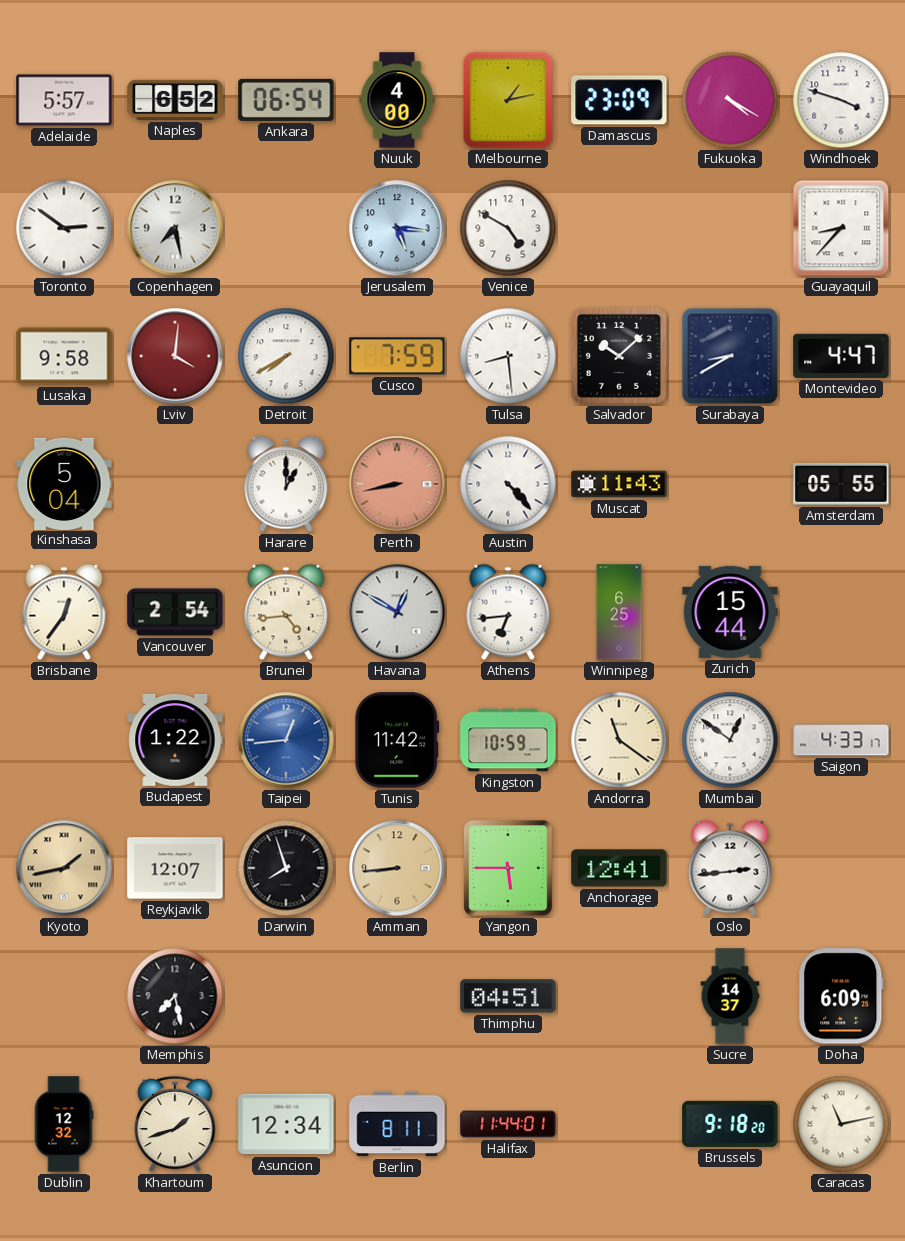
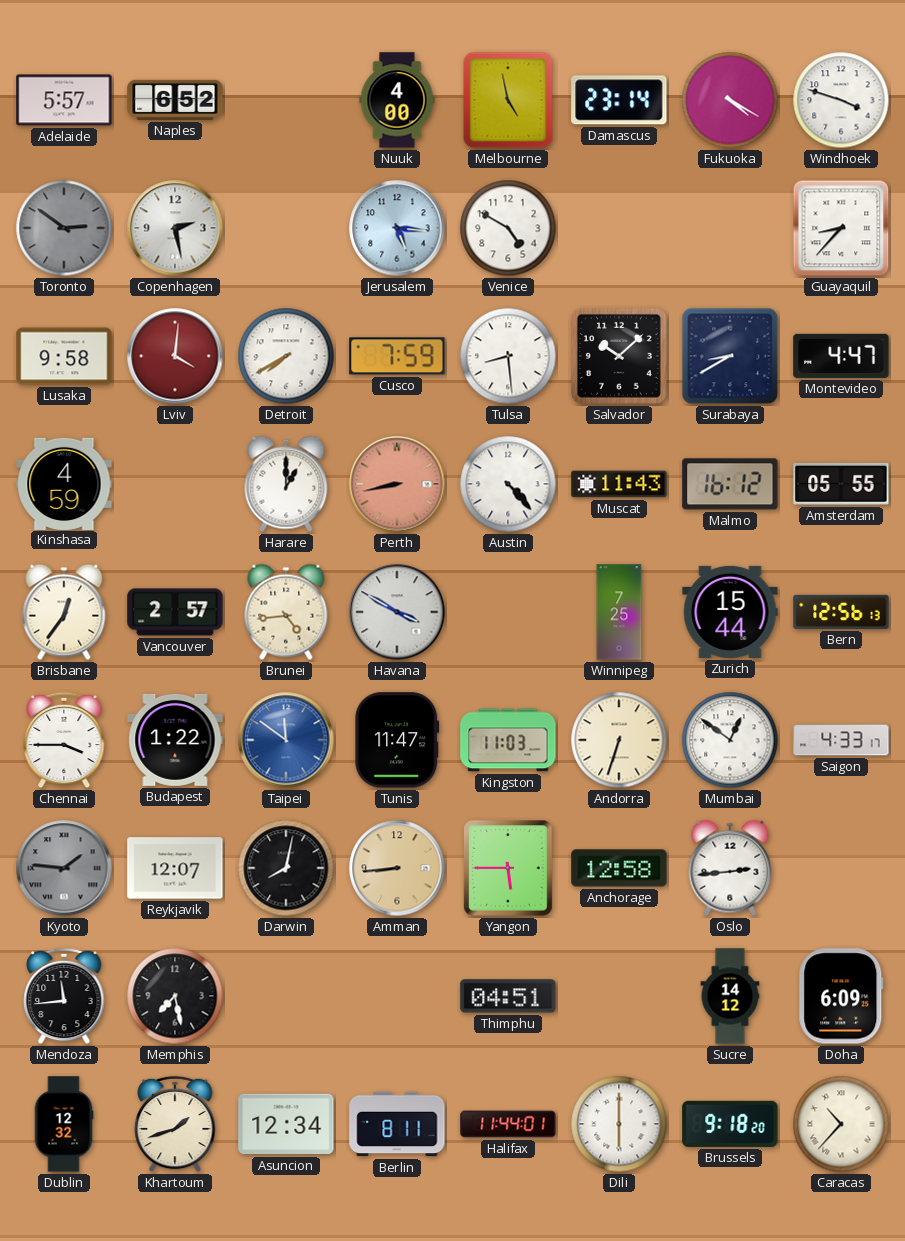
Ankara: 06:54 -> none
Melbourne: 1:13 -> 4:58
Damascus: 23:09 -> 23:14
Toronto dial: white -> grey
Copenhagen: 7:28 -> 2:28
Kinshasa: 5:04 -> 4:59
Malmo: none -> 16:12
Vancouver: 2:54 -> 2:57
Havana: 12:50 -> 3:50
Athens: 6:44 -> none
Winnipeg: 6:25 -> 7:25
Bern: none -> 12:56
Chennai: none -> 3:45
Taipei: 12:44 -> 11:51
Tunis: 11:42 -> 11:47
Kingston: 10:59 -> 11:03
Andorra: 11:21 -> 6:33
Kyoto: 1:43 -> 1:46
Kyoto dial: champagne -> grey
Darwin: 7:57 -> 8:02
Anchorage: 12:41 -> 12:58
Mendoza: none -> 11:44
Sucre: 14:37 -> 14:12
Dili: none -> 6:00
Caracas: 11:13 -> 10:37
